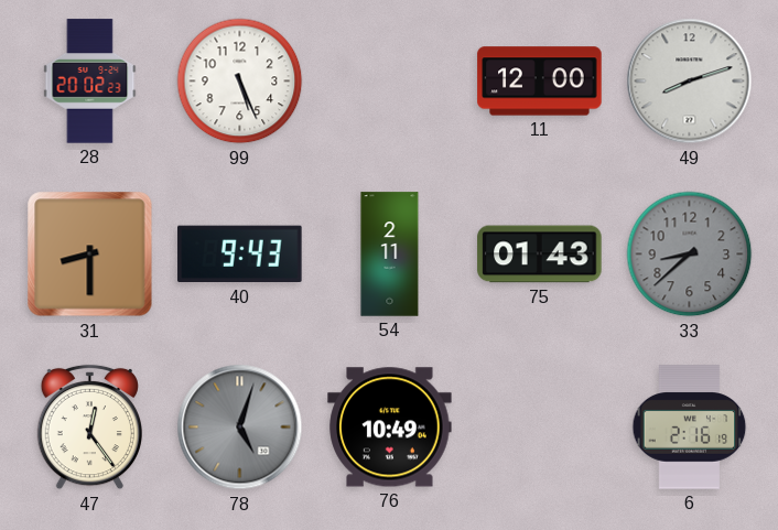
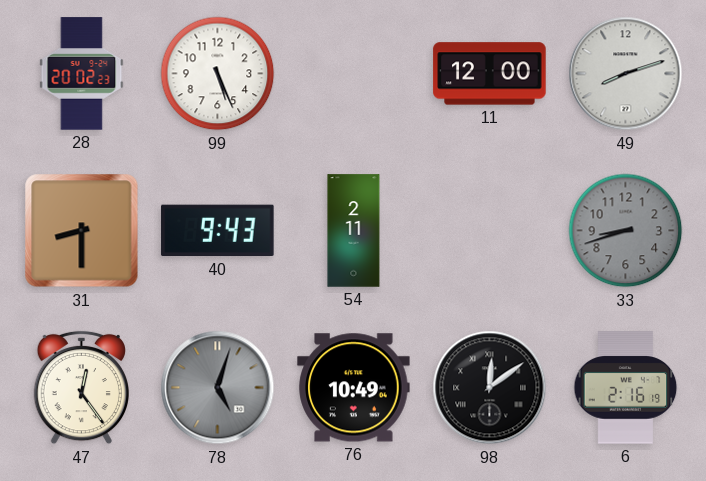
75: 01:43 -> none
33: 8:38 -> 8:42
98: none -> 12:09
